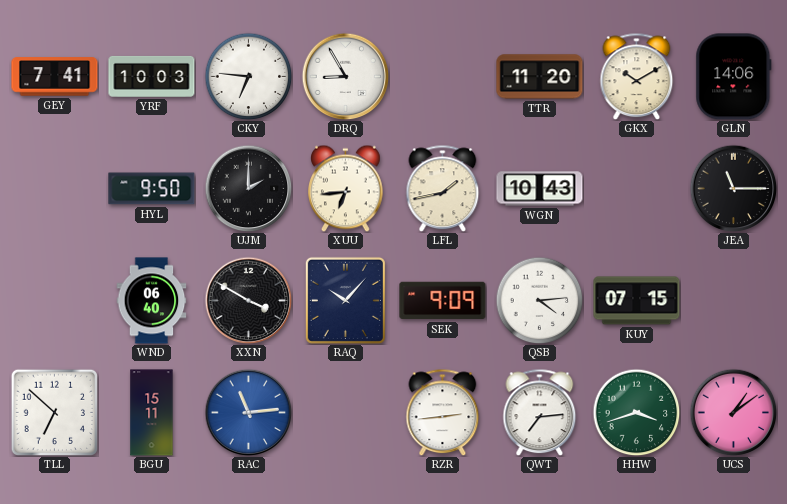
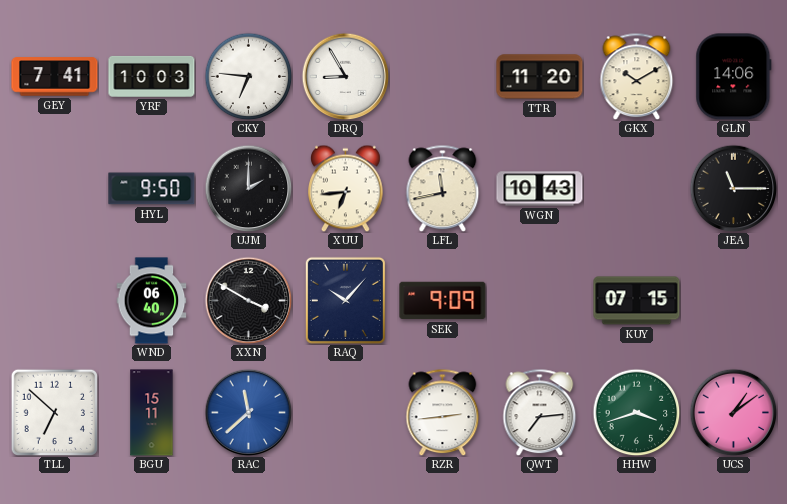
LFL: 1:43 -> 11:43
QSB: 4:14 -> none
RAC: 11:14 -> 11:38
